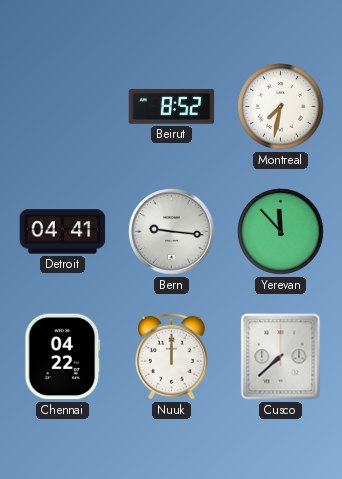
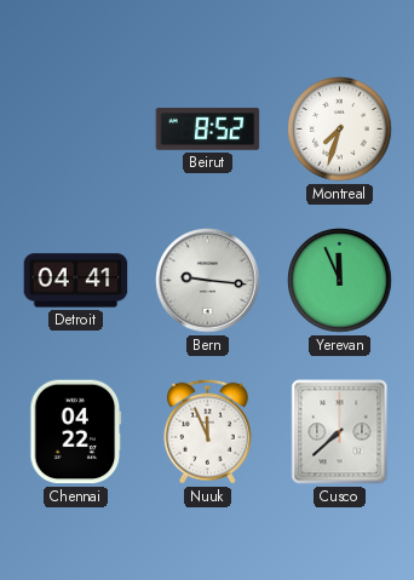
Montreal: 7:32 -> 7:33
Yerevan: 11:53 -> 11:56
Nuuk: 12:00 -> 11:56
